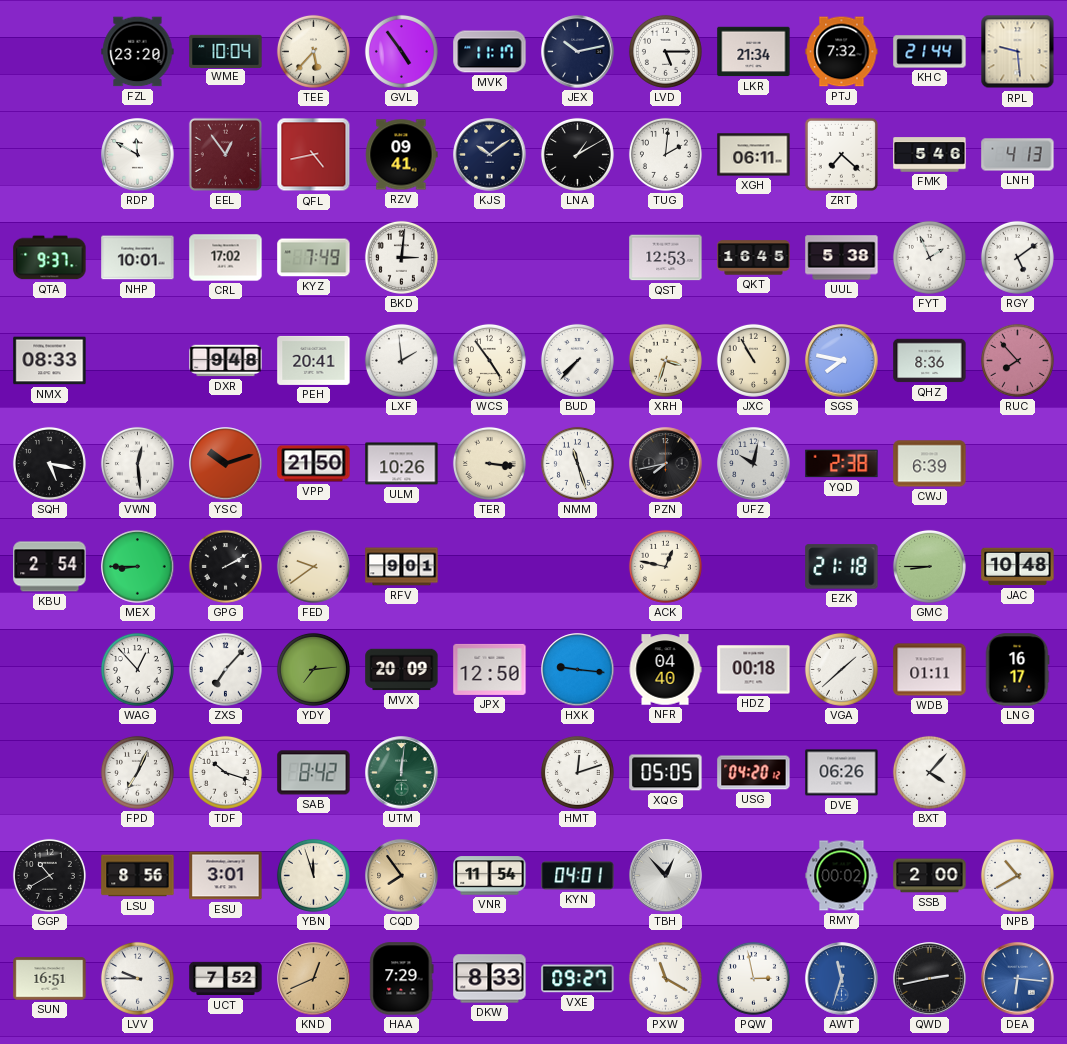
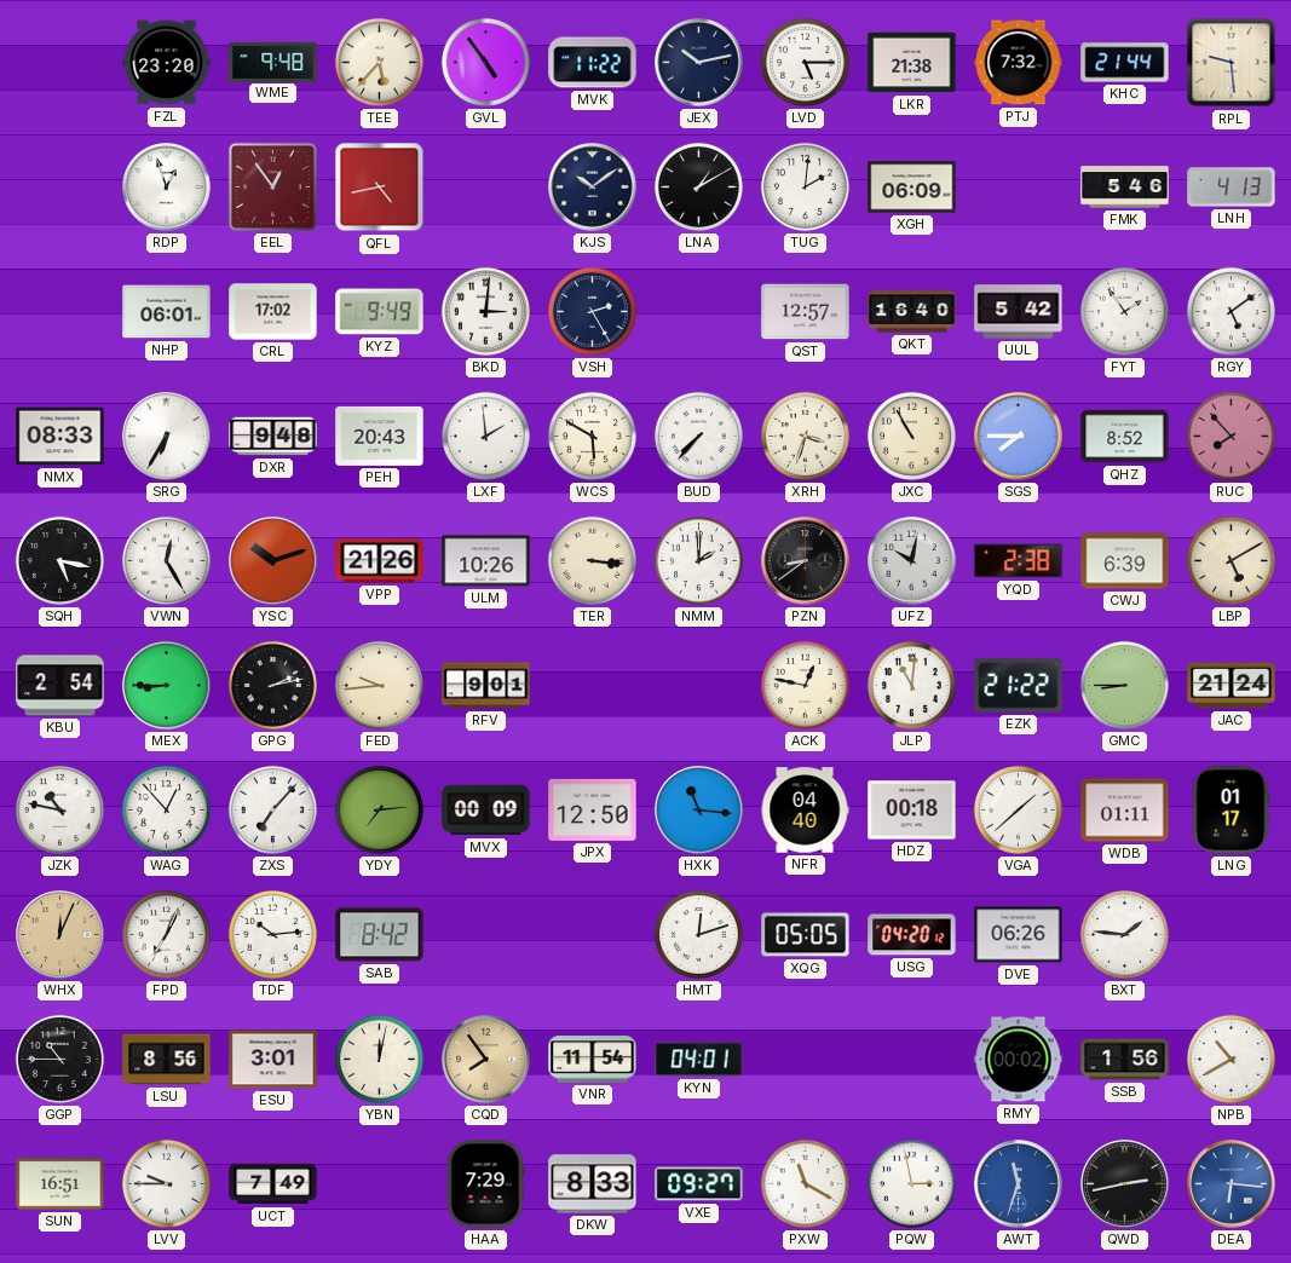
WME: 10:04 -> 9:48
MVK: 11:17 -> 11:22
LKR: 21:34 -> 21:38
RDP: 11:50 -> 12:57
RZV: 09:41 -> none
XGH: 06:11 -> 06:09
ZRT: 7:22 -> none
QTA: 9:37 -> none
NHP: 10:01 -> 06:01
KYZ: 7:49 -> 9:49
VSH: none -> 2:25
QST: 12:53 -> 12:57
QKT: 16:45 -> 16:40
UUL: 5:38 -> 5:42
FYT: 1:56 -> 1:54
SRG: none -> 6:35
PEH: 20:41 -> 20:43
WCS: 4:54 -> 5:50
SGS: 7:47 -> 7:45
QHZ: 8:36 -> 8:52
VWN: 12:29 -> 12:25
VPP: 21:50 -> 21:26
NMM: 11:27 -> 2:00
PZN: 7:43 -> 8:39
LBP: none -> 5:10
GPG: 2:10 -> 2:13
FED: 9:39 -> 9:44
JLP: none -> 11:01
EZK: 21:18 -> 21:22
JAC: 10:48 -> 21:24
JZK: none -> 10:47
MVX: 20:09 -> 00:09
HXK: 9:16 -> 11:16
LNG: 16:17 -> 01:17
WHX: none -> 12:04
TDF: 10:18 -> 10:14
UTM: 12:01 -> none
BXT: 4:07 -> 1:46
GGP: 10:40 -> 10:45
YBN: 11:57 -> 12:02
TBH: 12:53 -> none
SSB: 2:00 -> 1:56
UCT: 7:52 -> 7:49
KND: 12:41 -> none
